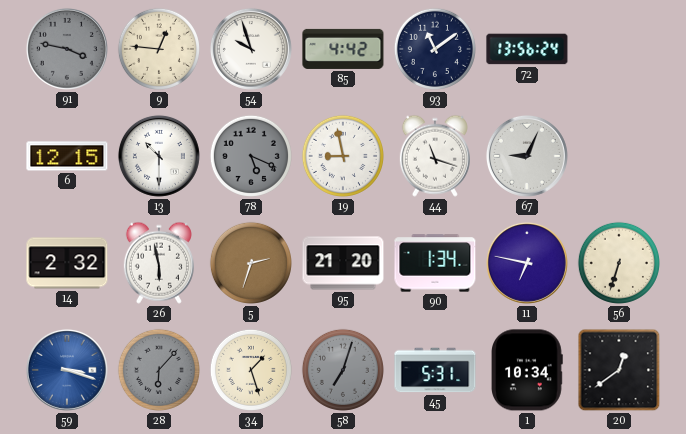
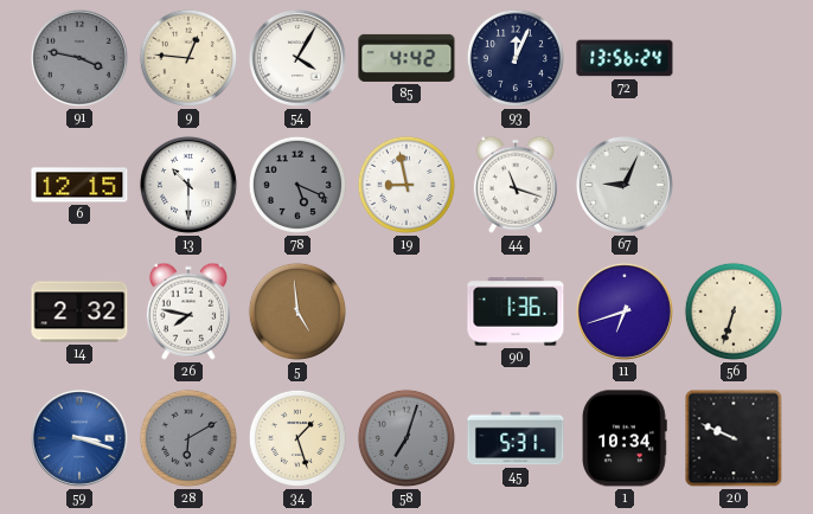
54: 9:57 -> 4:05
93: 11:09 -> 12:04
26: 5:58 -> 7:47
5: 2:33 -> 4:59
95: 21:20 -> none
90: 1:34 -> 1:36
11: 6:47 -> 6:42
28: 6:07 -> 6:10
20: 12:39 -> 9:49
